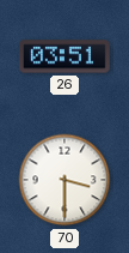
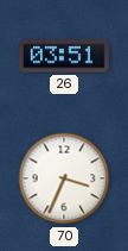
70: 3:30 -> 3:34
